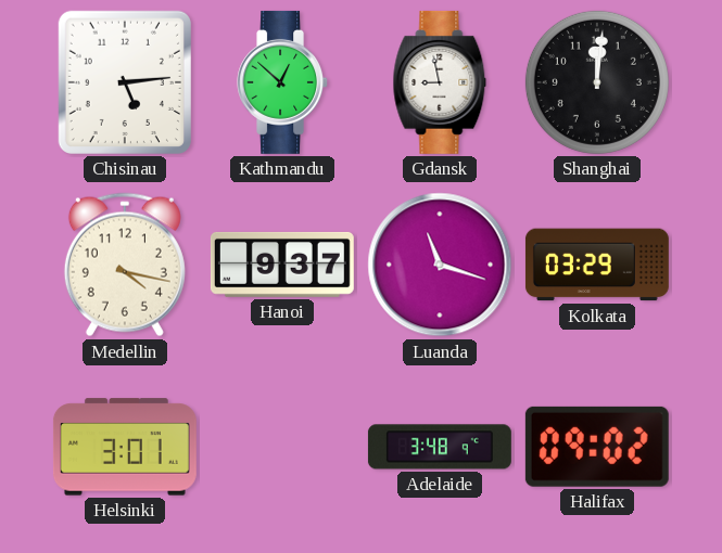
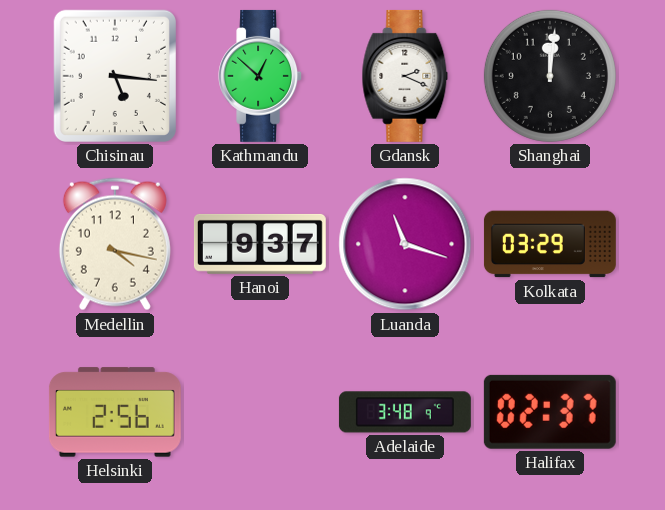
Chisinau: 5:14 -> 5:16
Gdansk: 8:58 -> 2:19
Helsinki: 3:01 -> 2:56
Halifax: 09:02 -> 02:37
